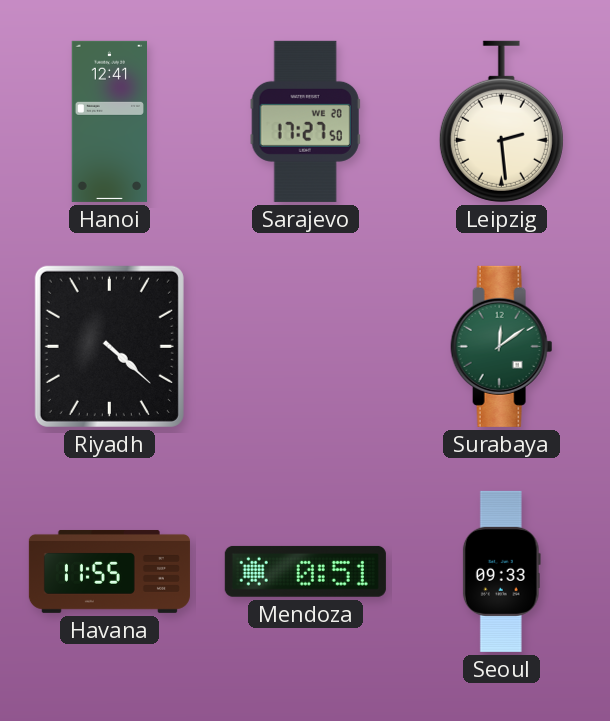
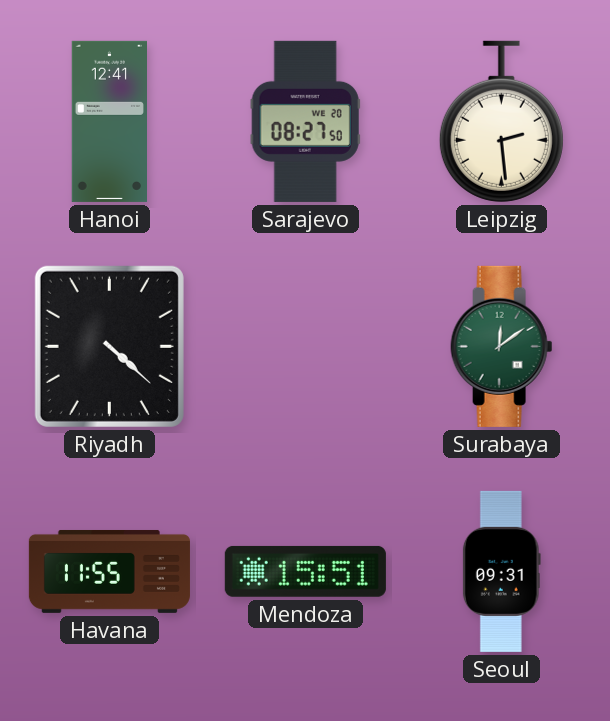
Sarajevo: 17:27 -> 08:27
Mendoza: 0:51 -> 15:51
Seoul: 09:33 -> 09:31
